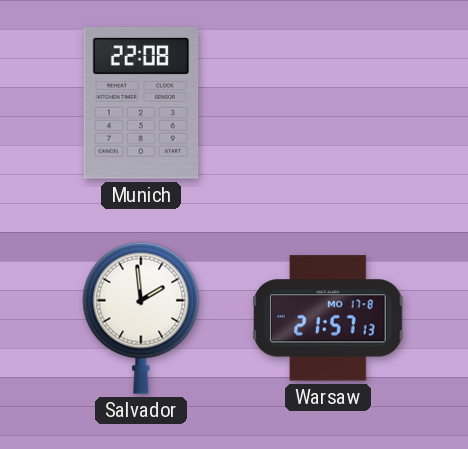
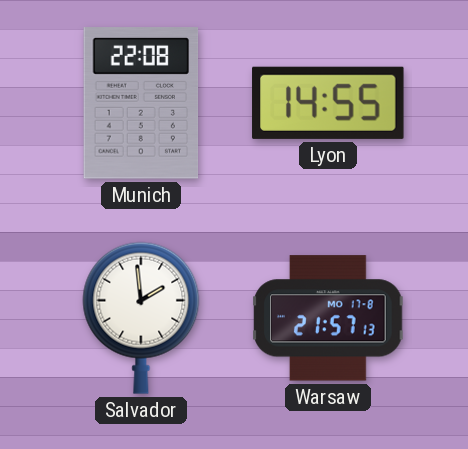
Lyon: none -> 14:55
